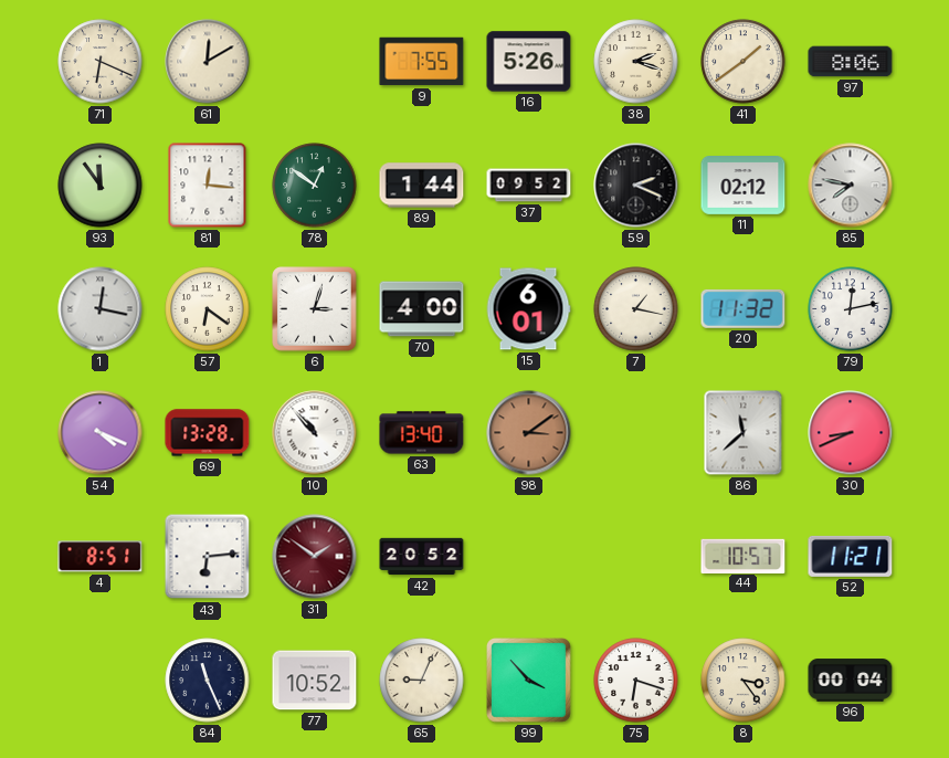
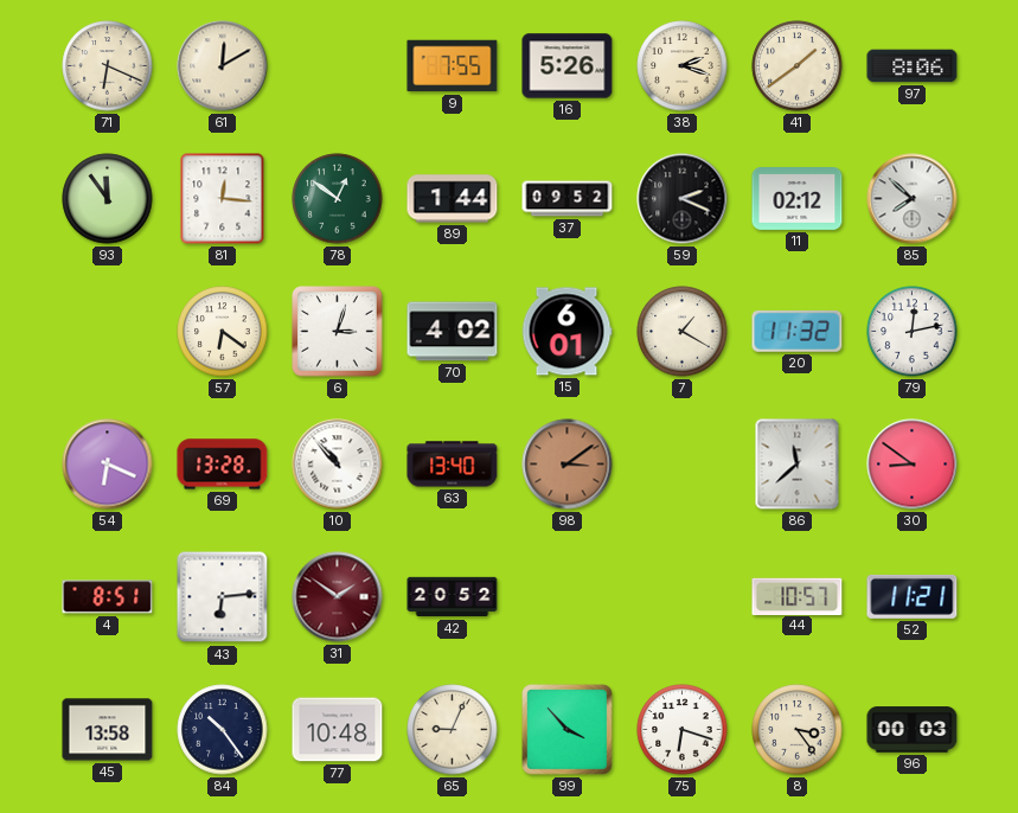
85: 7:47 -> 7:52
1: 12:17 -> none
70: 4:00 -> 4:02
7: 1:17 -> 1:20
54: 4:19 -> 6:19
30: 8:41 -> 8:51
45: none -> 13:58
84: 11:26 -> 10:24
77: 10:52 -> 10:48
96: 00:04 -> 00:03
